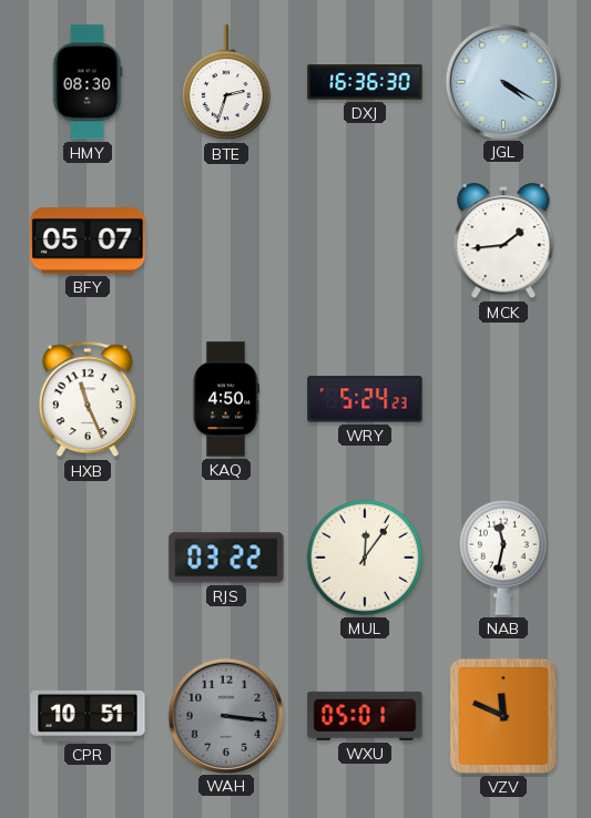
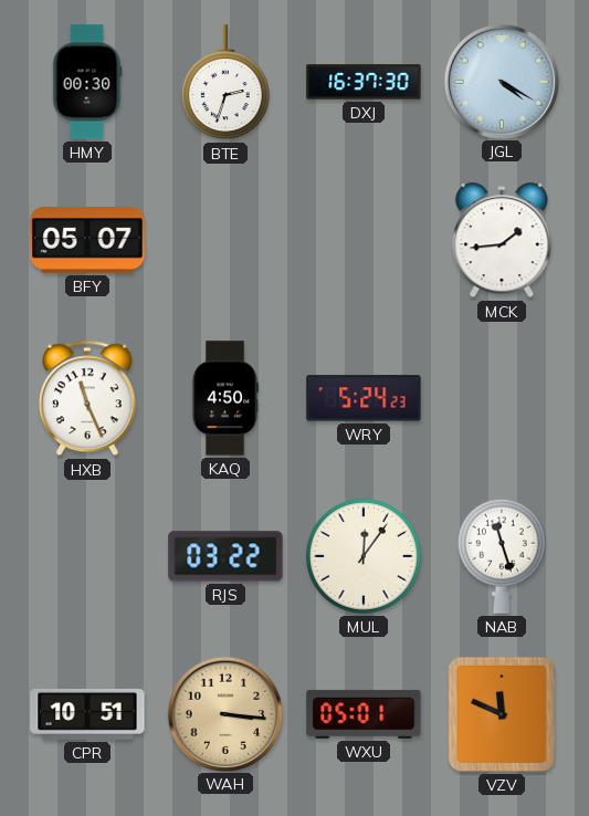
HMY: 08:30 -> 00:30
DXJ: 16:36 -> 16:37
NAB: 11:32 -> 11:27
WAH dial: grey -> champagne
